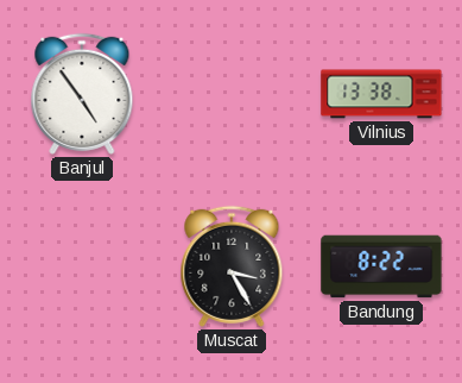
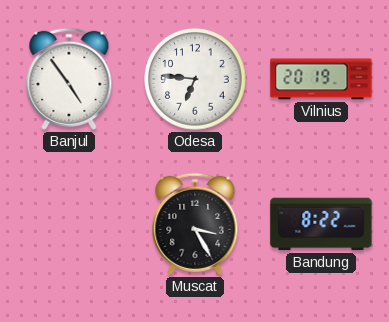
Odesa: none -> 6:46
Vilnius: 13:38 -> 20:19
